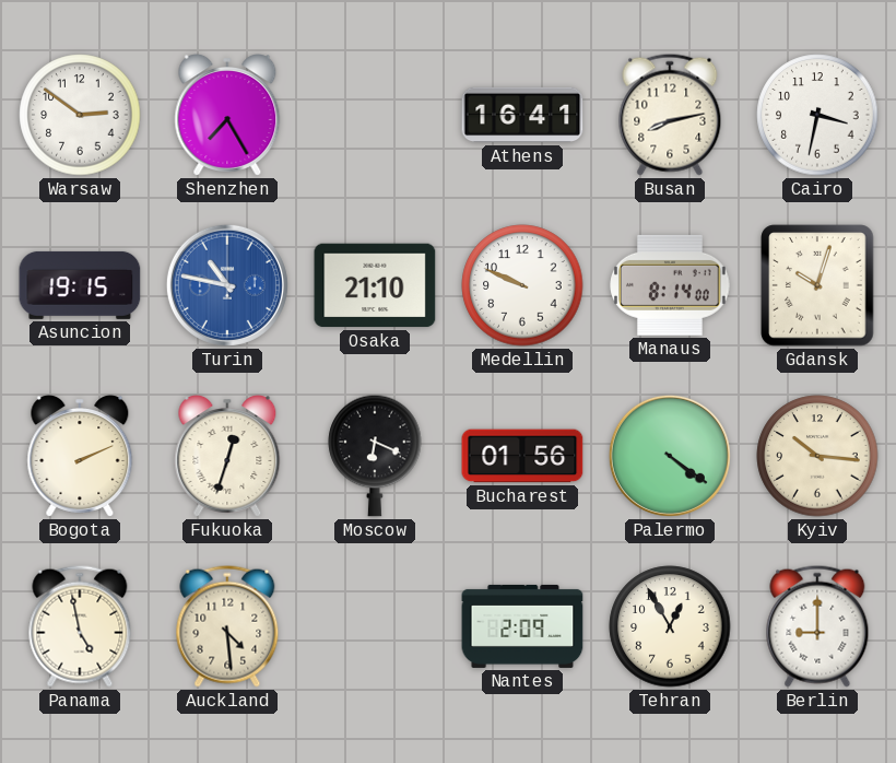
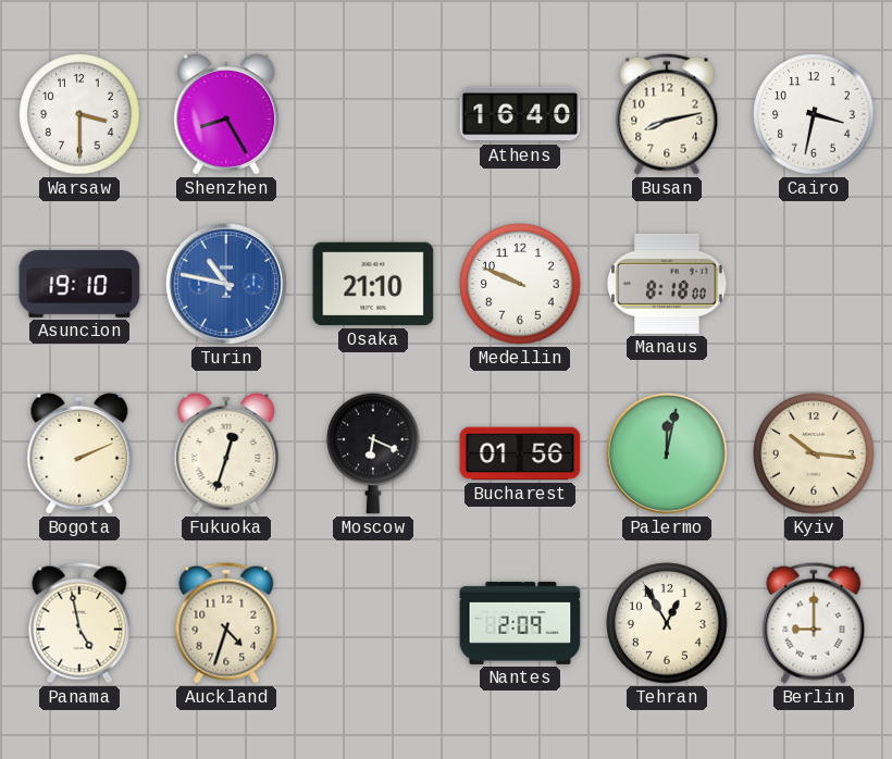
Warsaw: 2:51 -> 3:30
Shenzhen: 7:25 -> 8:25
Athens: 16:41 -> 16:40
Asuncion: 19:15 -> 19:10
Manaus: 8:14 -> 8:18
Gdansk: 10:03 -> none
Palermo: 4:21 -> 12:02
Auckland: 4:29 -> 4:33
